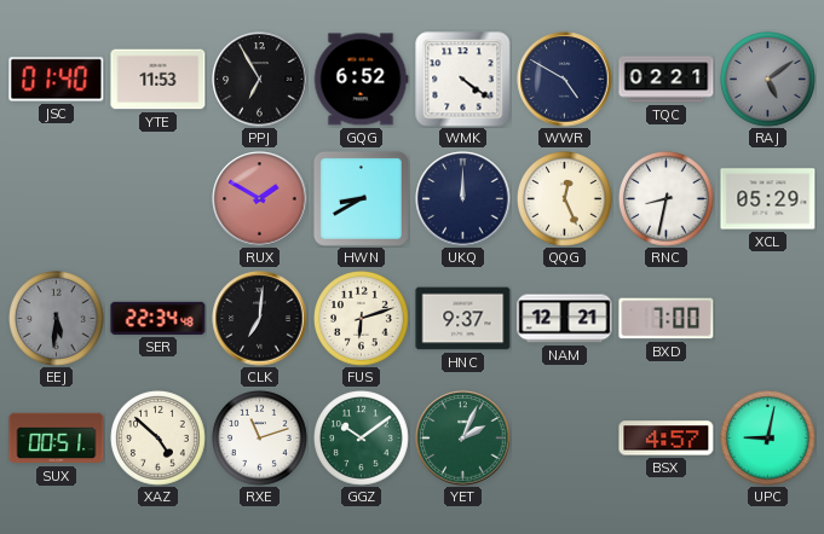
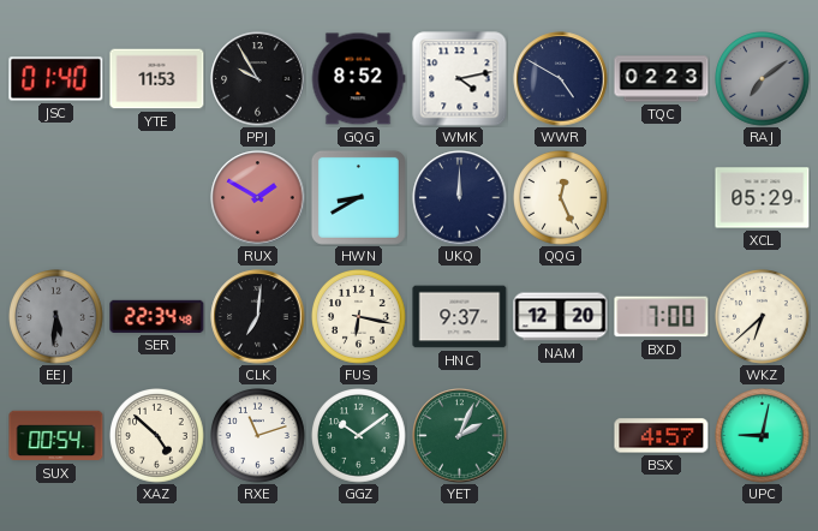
PPJ: 6:55 -> 9:55
GQG: 6:52 -> 8:52
WMK: 4:21 -> 4:13
TQC: 02:21 -> 02:23
RAJ: 5:09 -> 7:09
RNC: 8:32 -> none
FUS: 6:12 -> 6:17
NAM: 12:21 -> 12:20
WKZ: none -> 6:38
SUX: 00:51 -> 00:54
